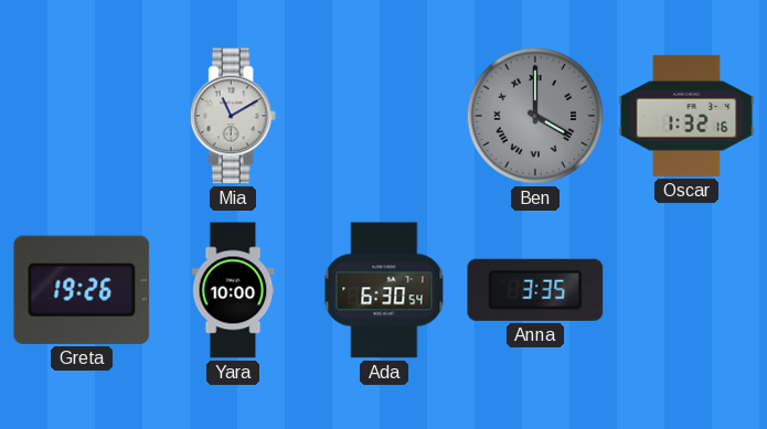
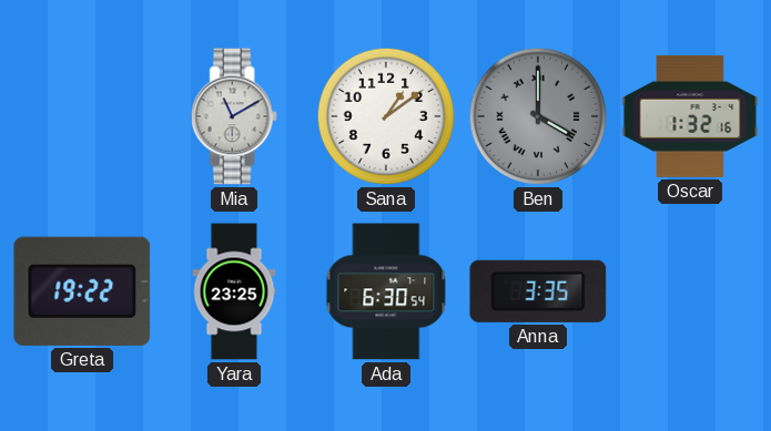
Sana: none -> 1:09
Greta: 19:26 -> 19:22
Yara: 10:00 -> 23:25
